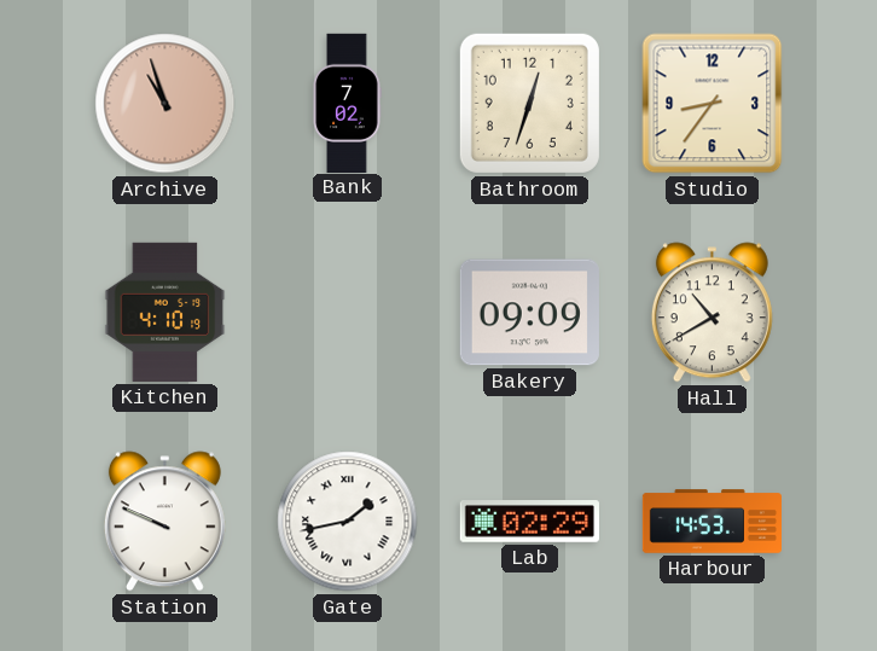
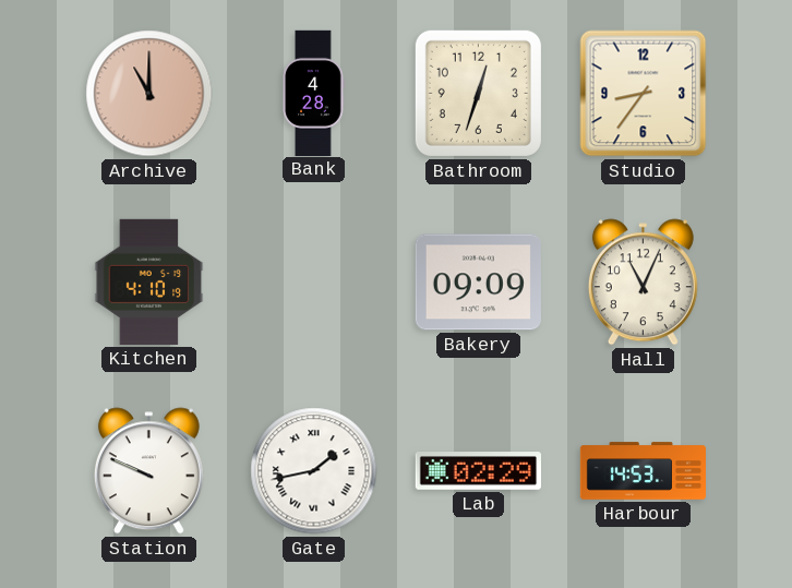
Archive: 10:57 -> 11:00
Bank: 7:02 -> 4:28
Hall: 10:40 -> 11:04
